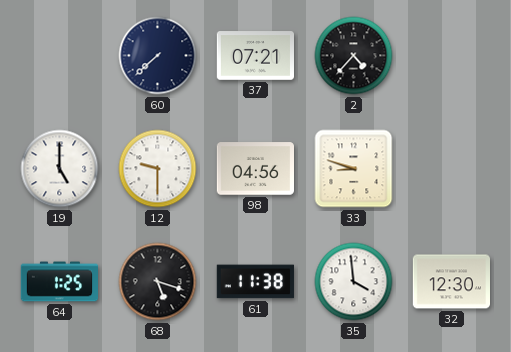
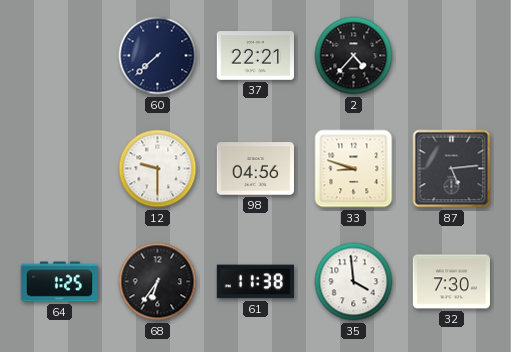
37: 07:21 -> 22:21
19: 5:00 -> none
87: none -> 5:14
68: 5:18 -> 6:36
32: 12:30 -> 7:30
